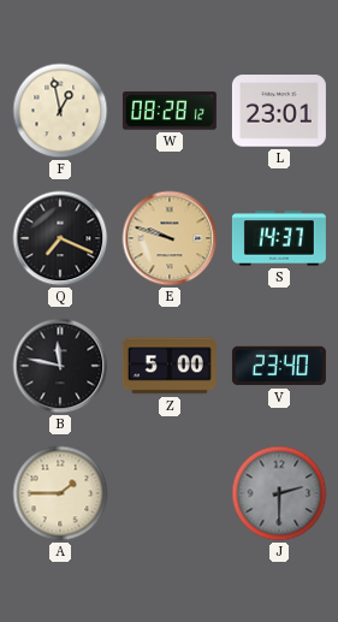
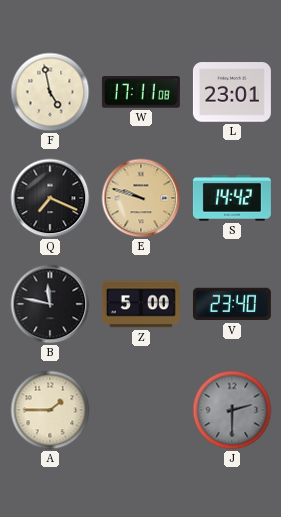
F: 12:58 -> 4:58
W: 08:28 -> 17:11
S: 14:37 -> 14:42
